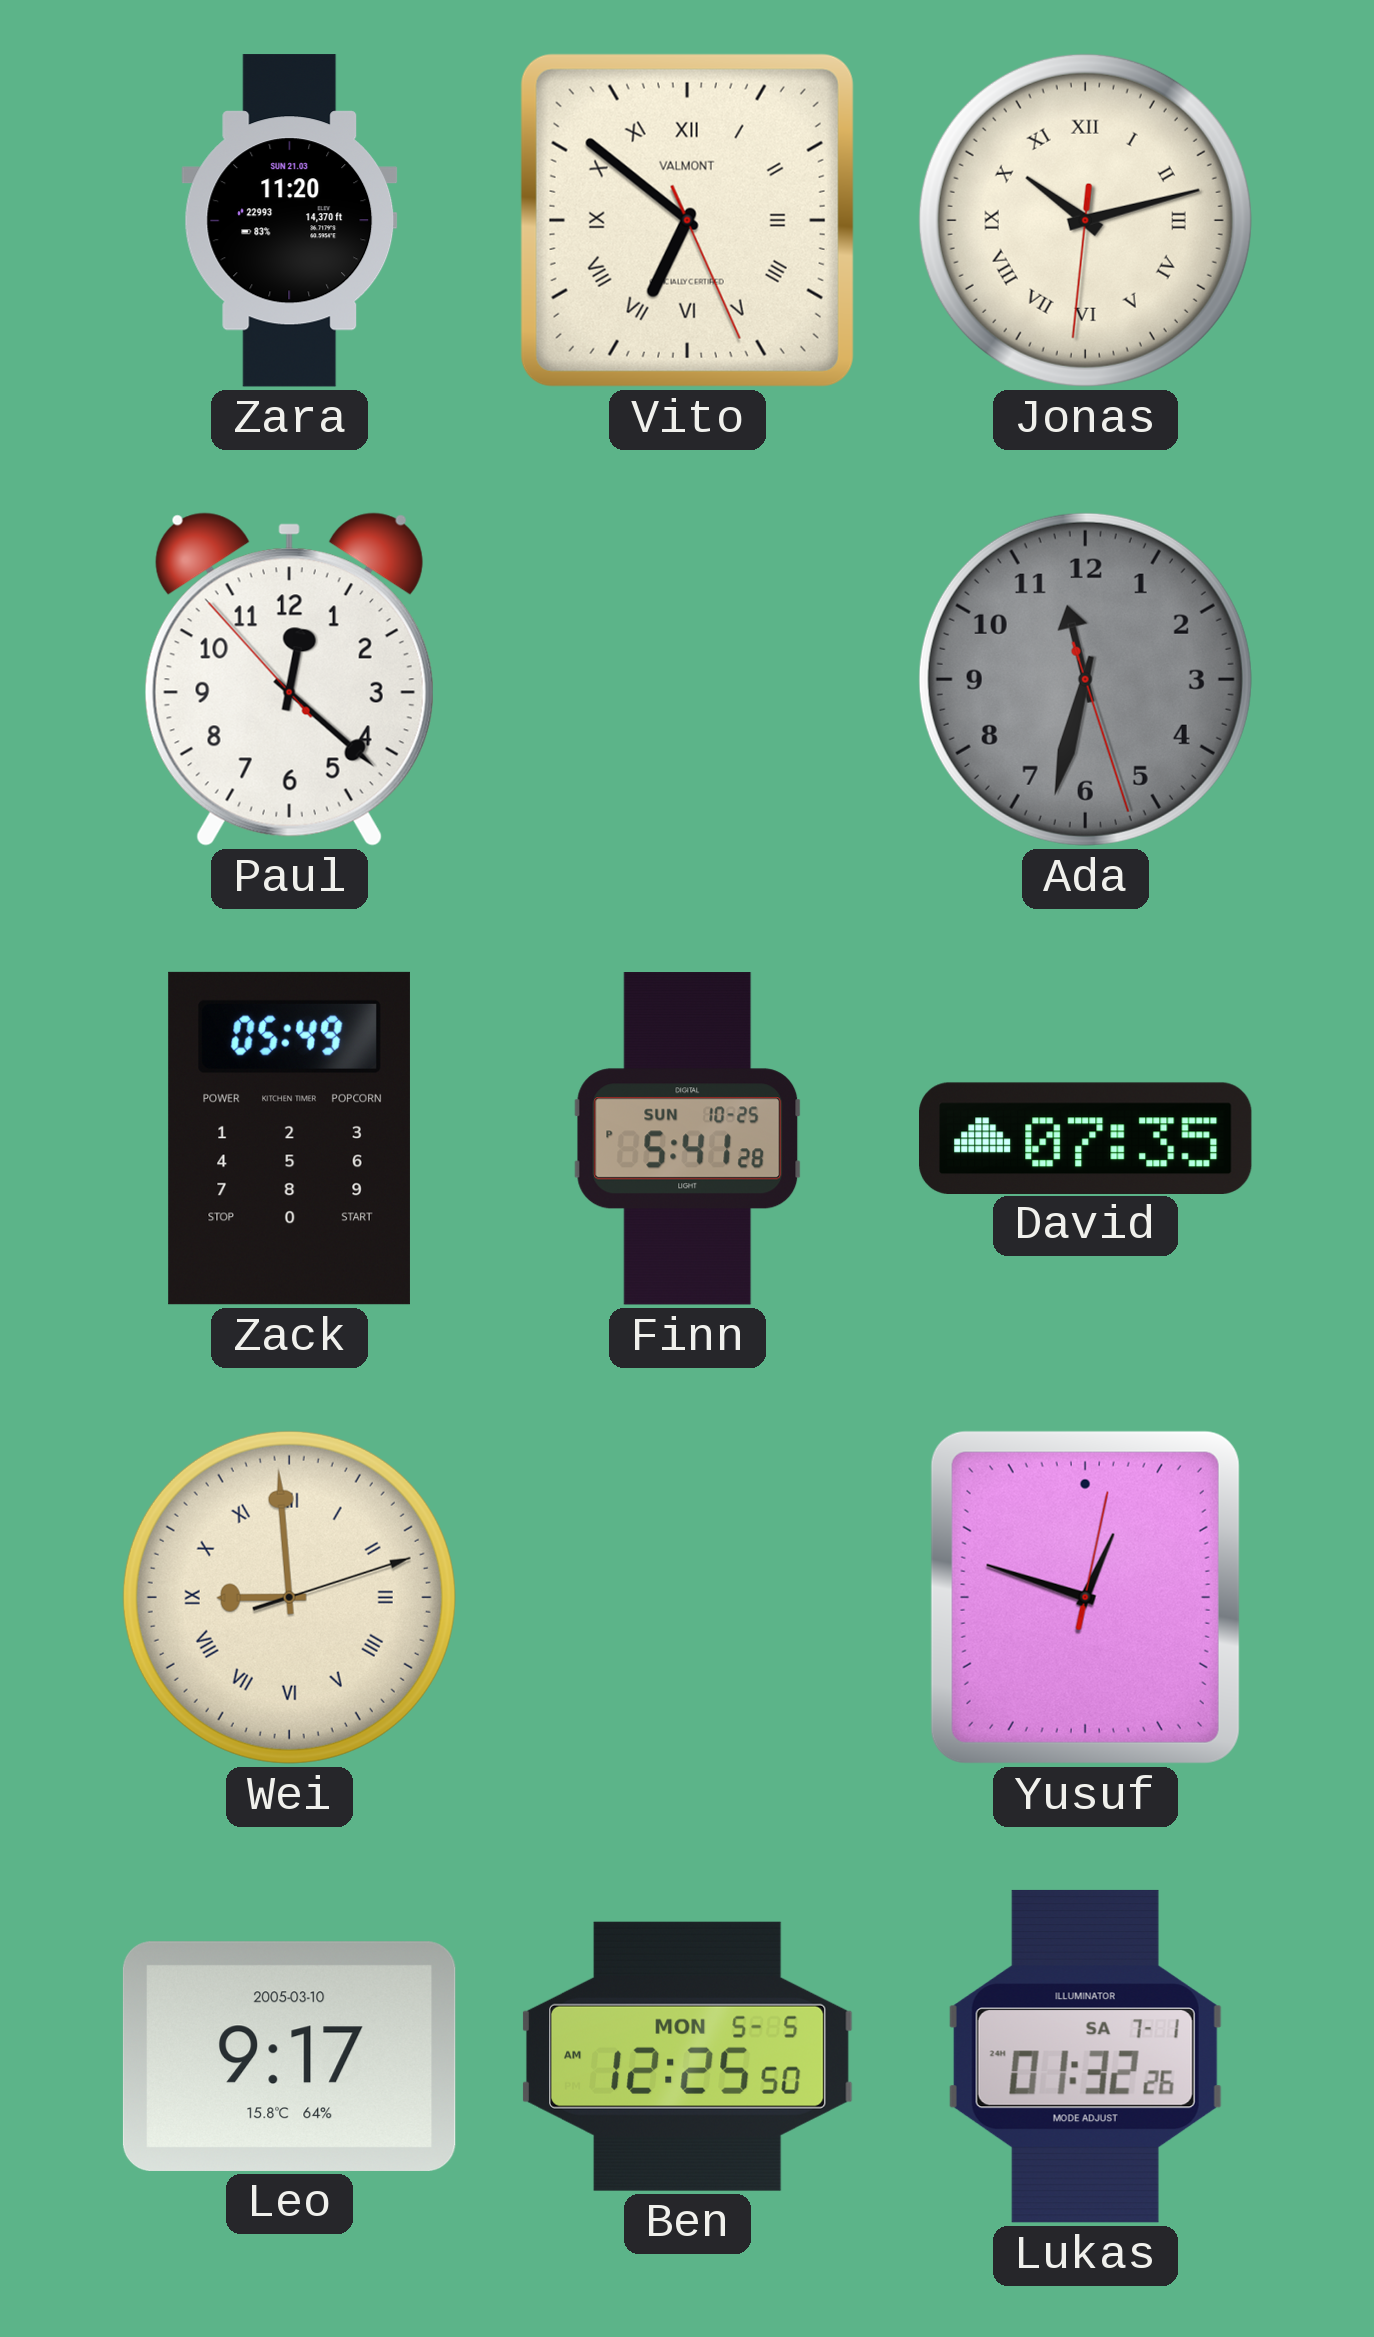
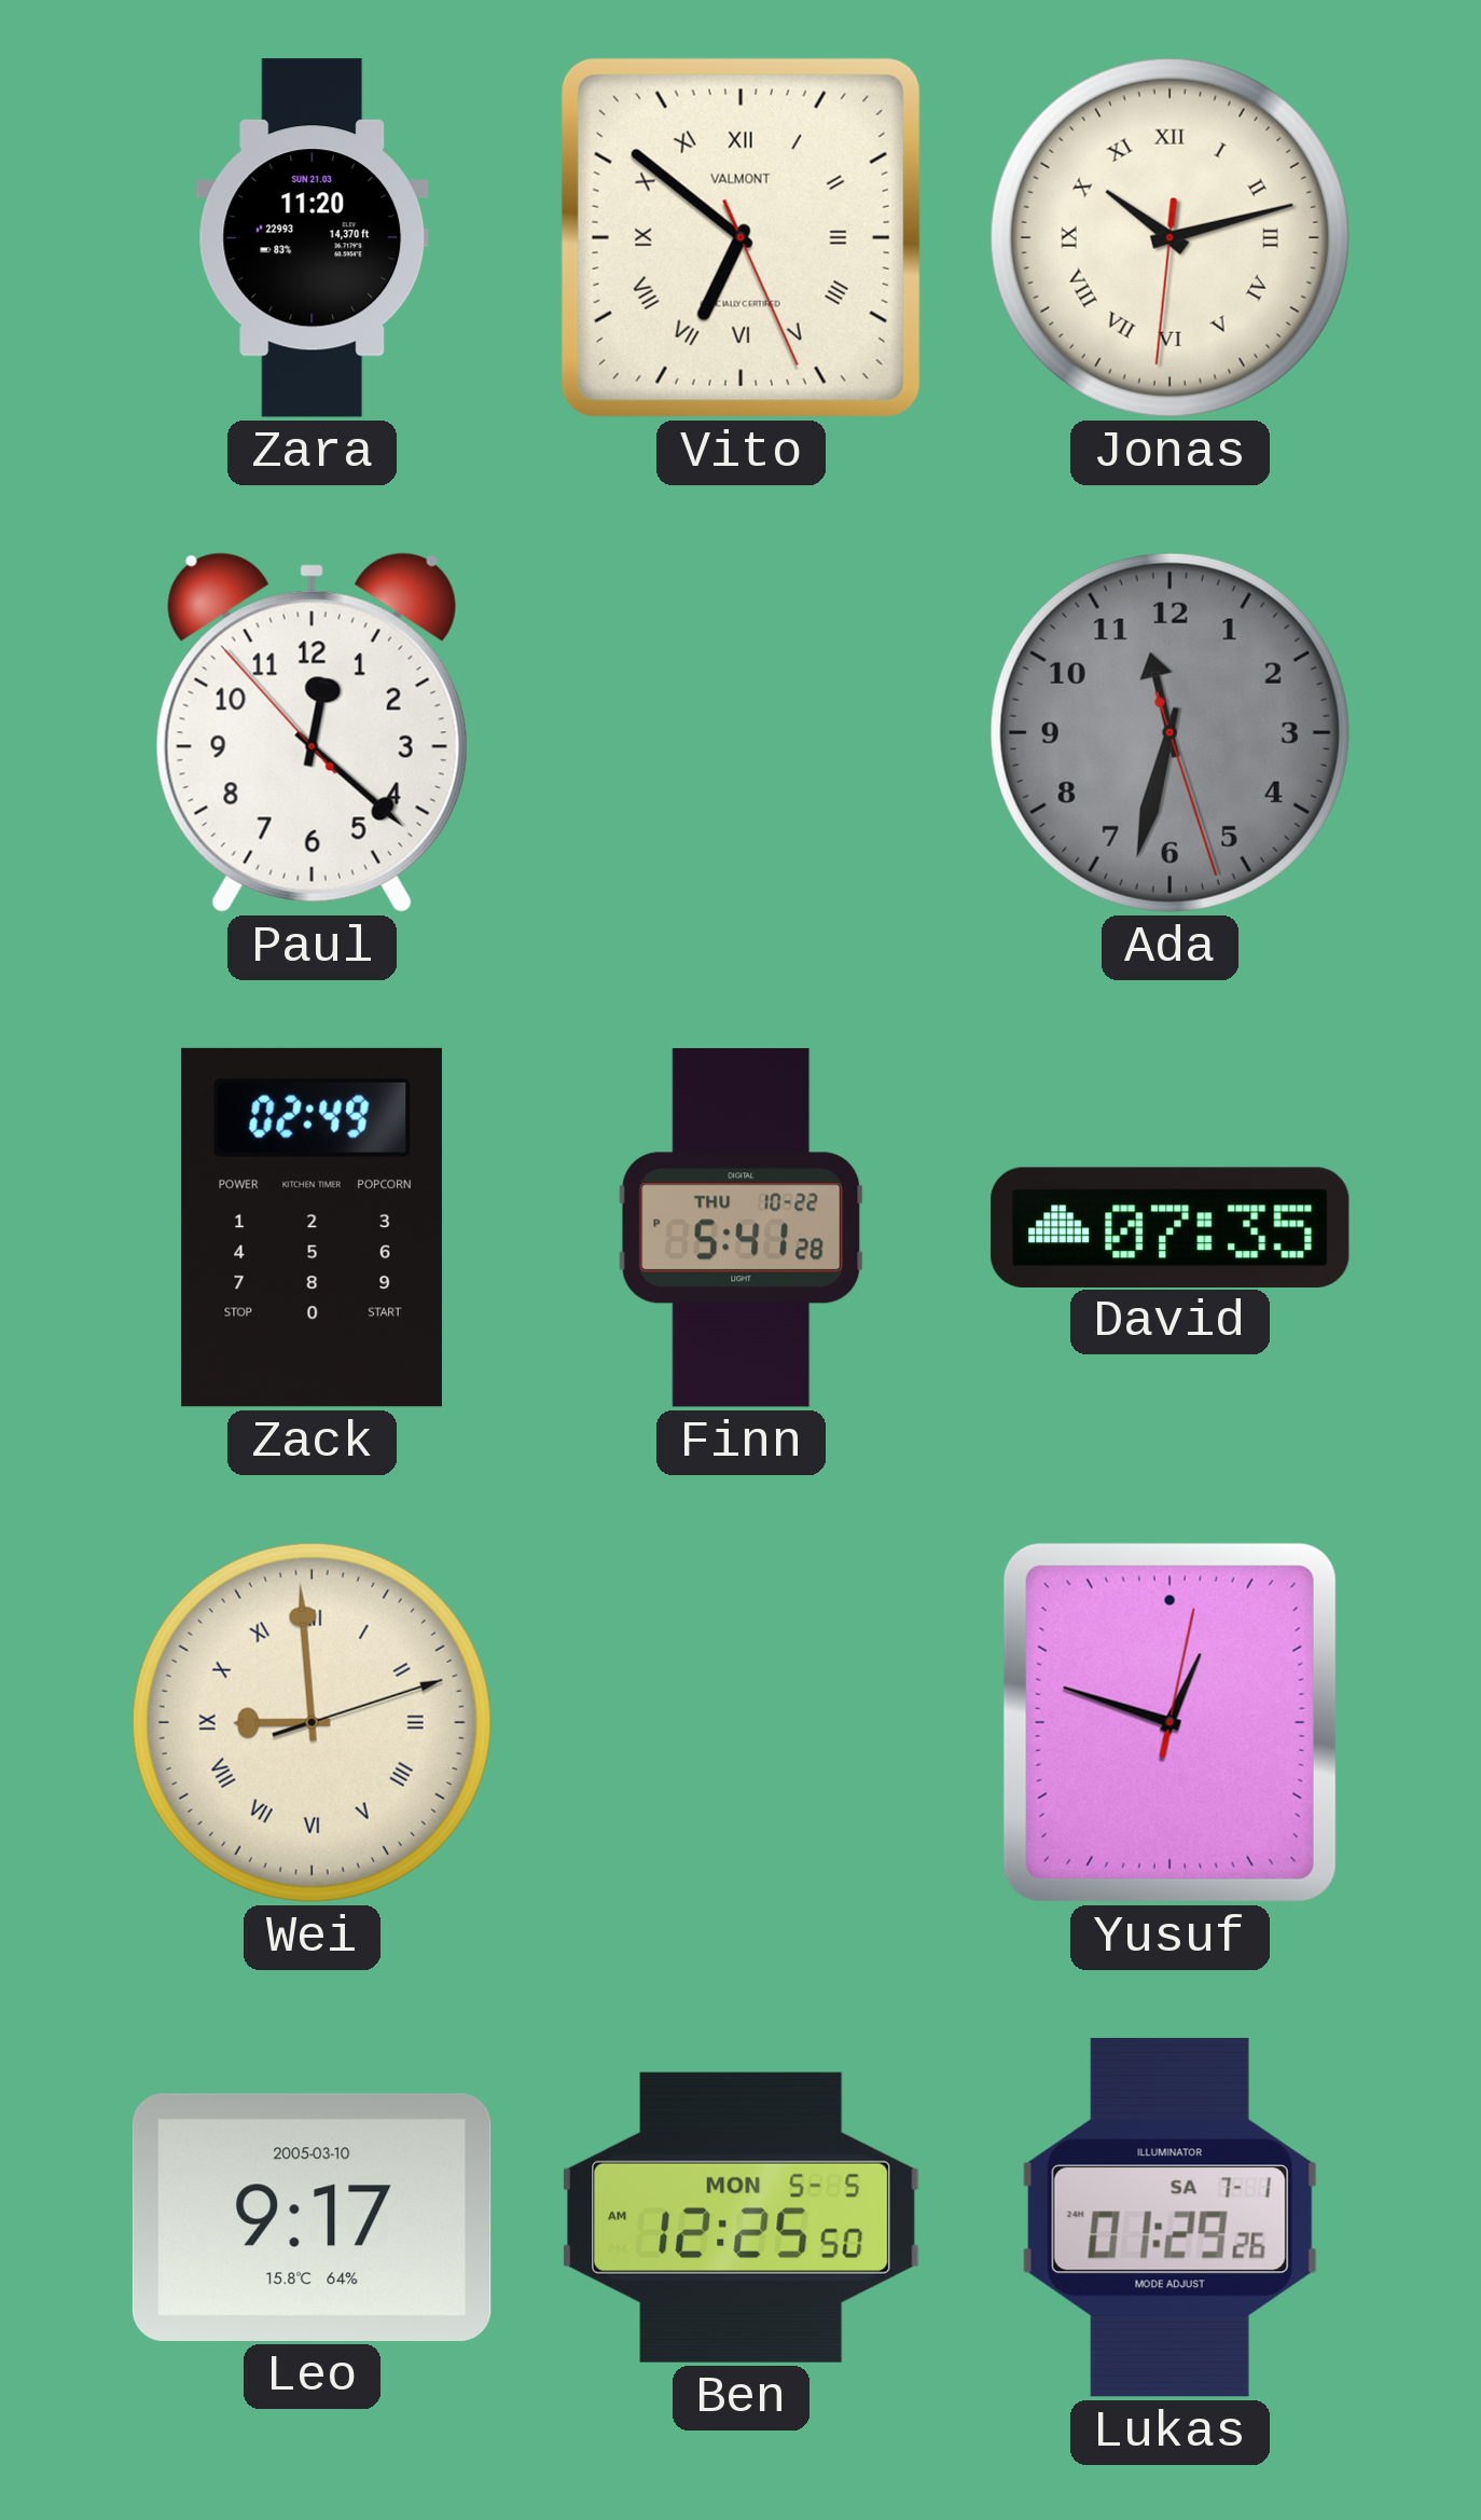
Zack: 05:49 -> 02:49
Finn date: SUN 10-25 -> THU 10-22
Lukas: 01:32 -> 01:29
